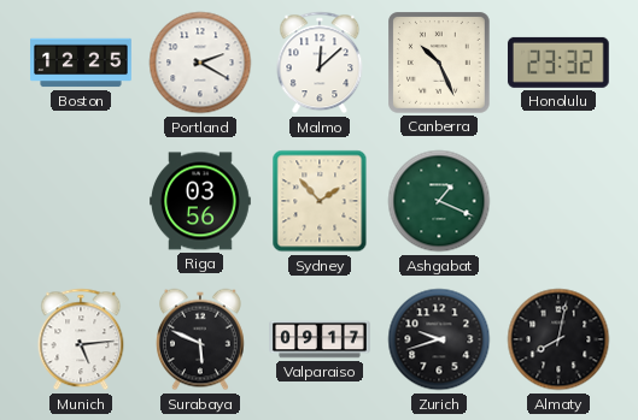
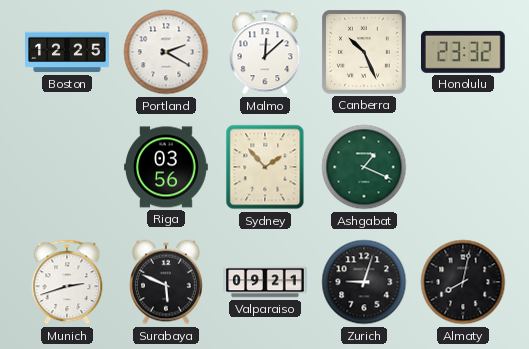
Munich: 5:14 -> 2:42
Valparaiso: 09:17 -> 09:21
Zurich: 9:42 -> 9:03
